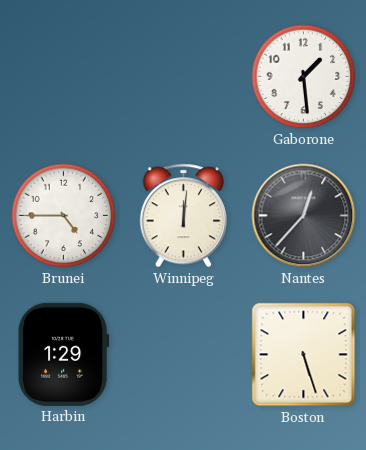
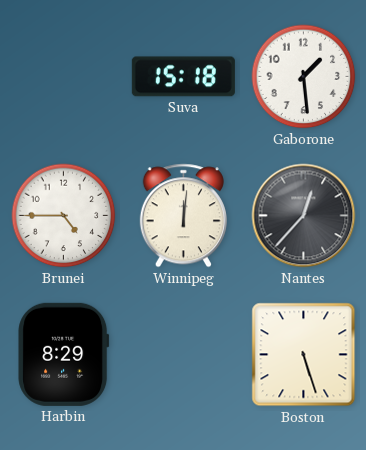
Suva: none -> 15:18
Harbin: 1:29 -> 8:29
